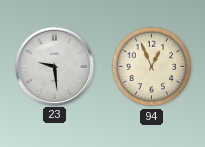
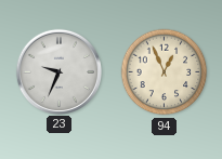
23: 9:29 -> 9:34
